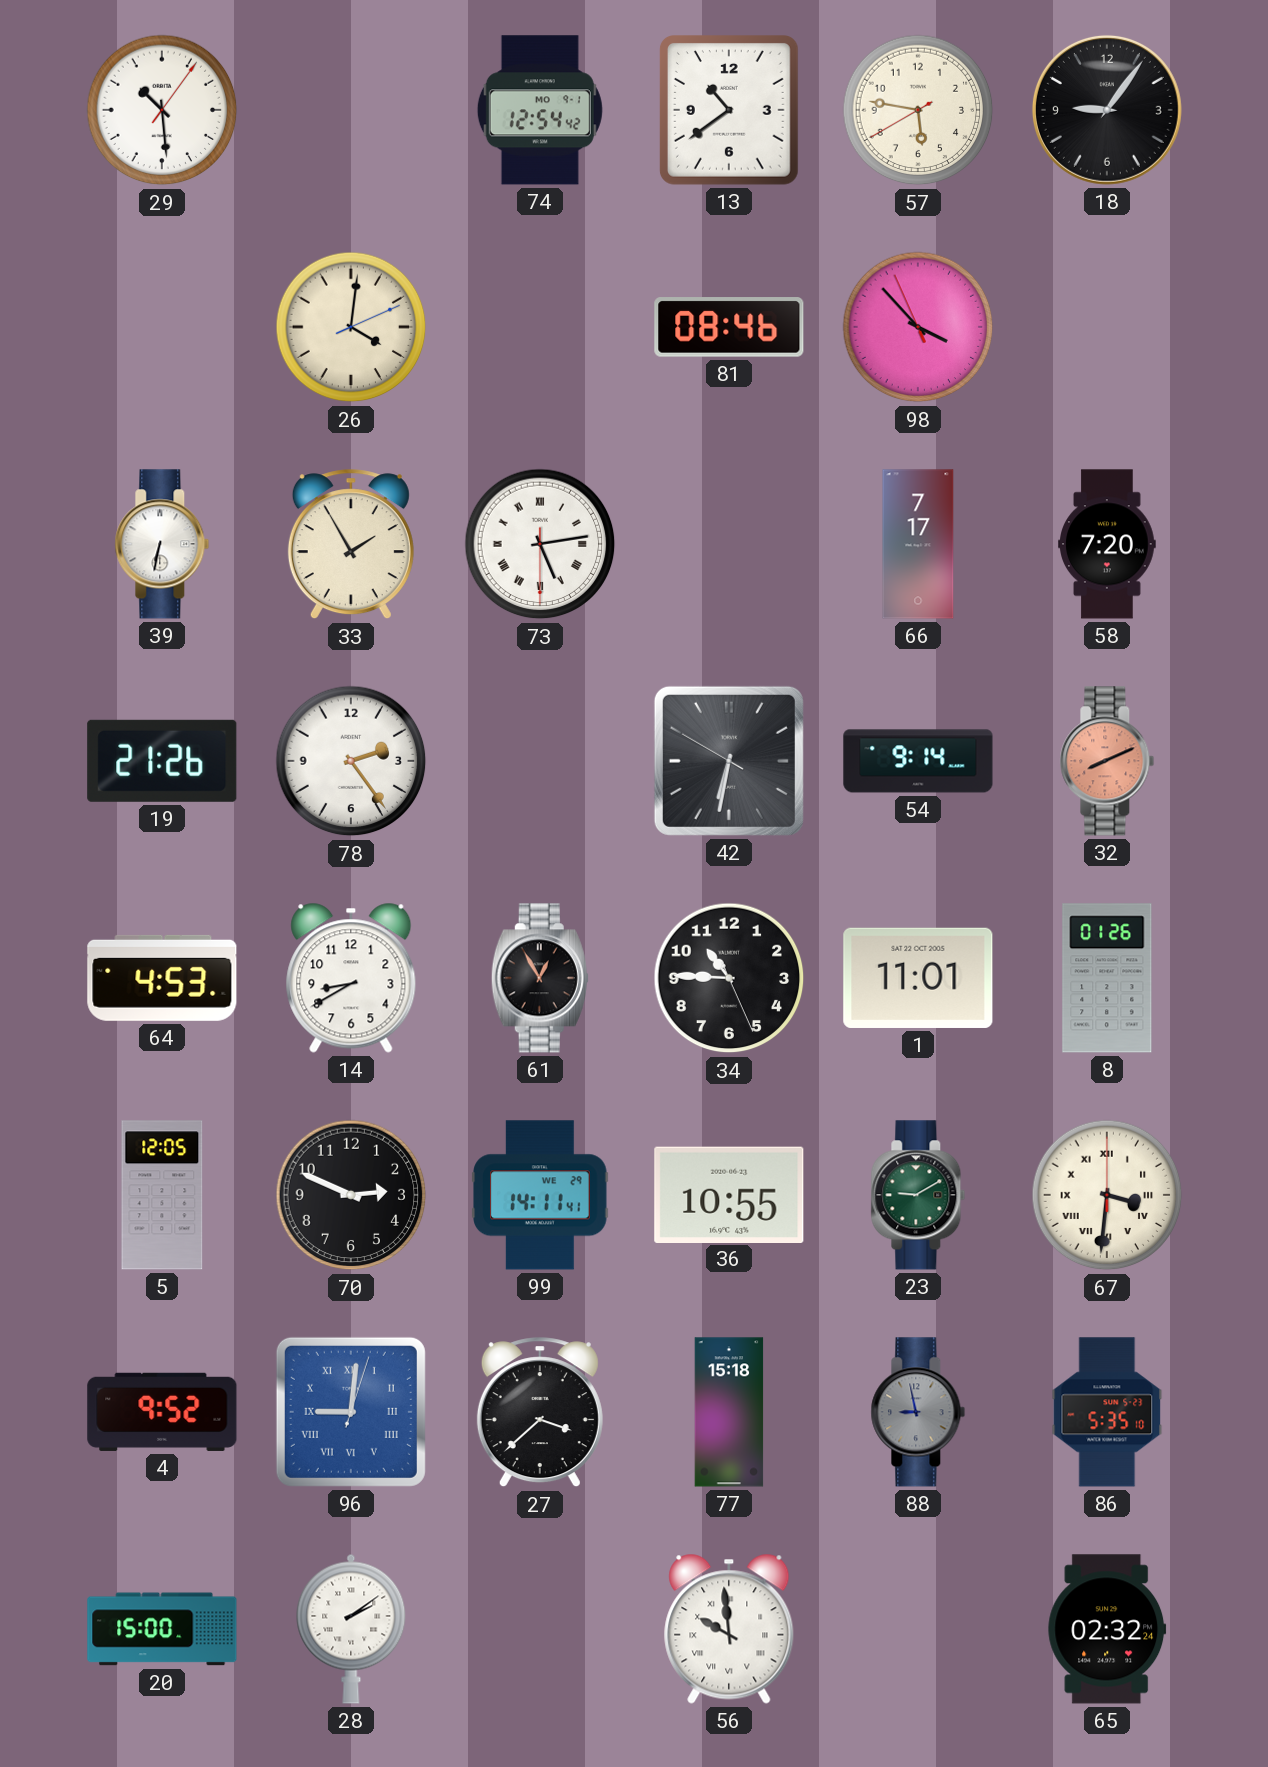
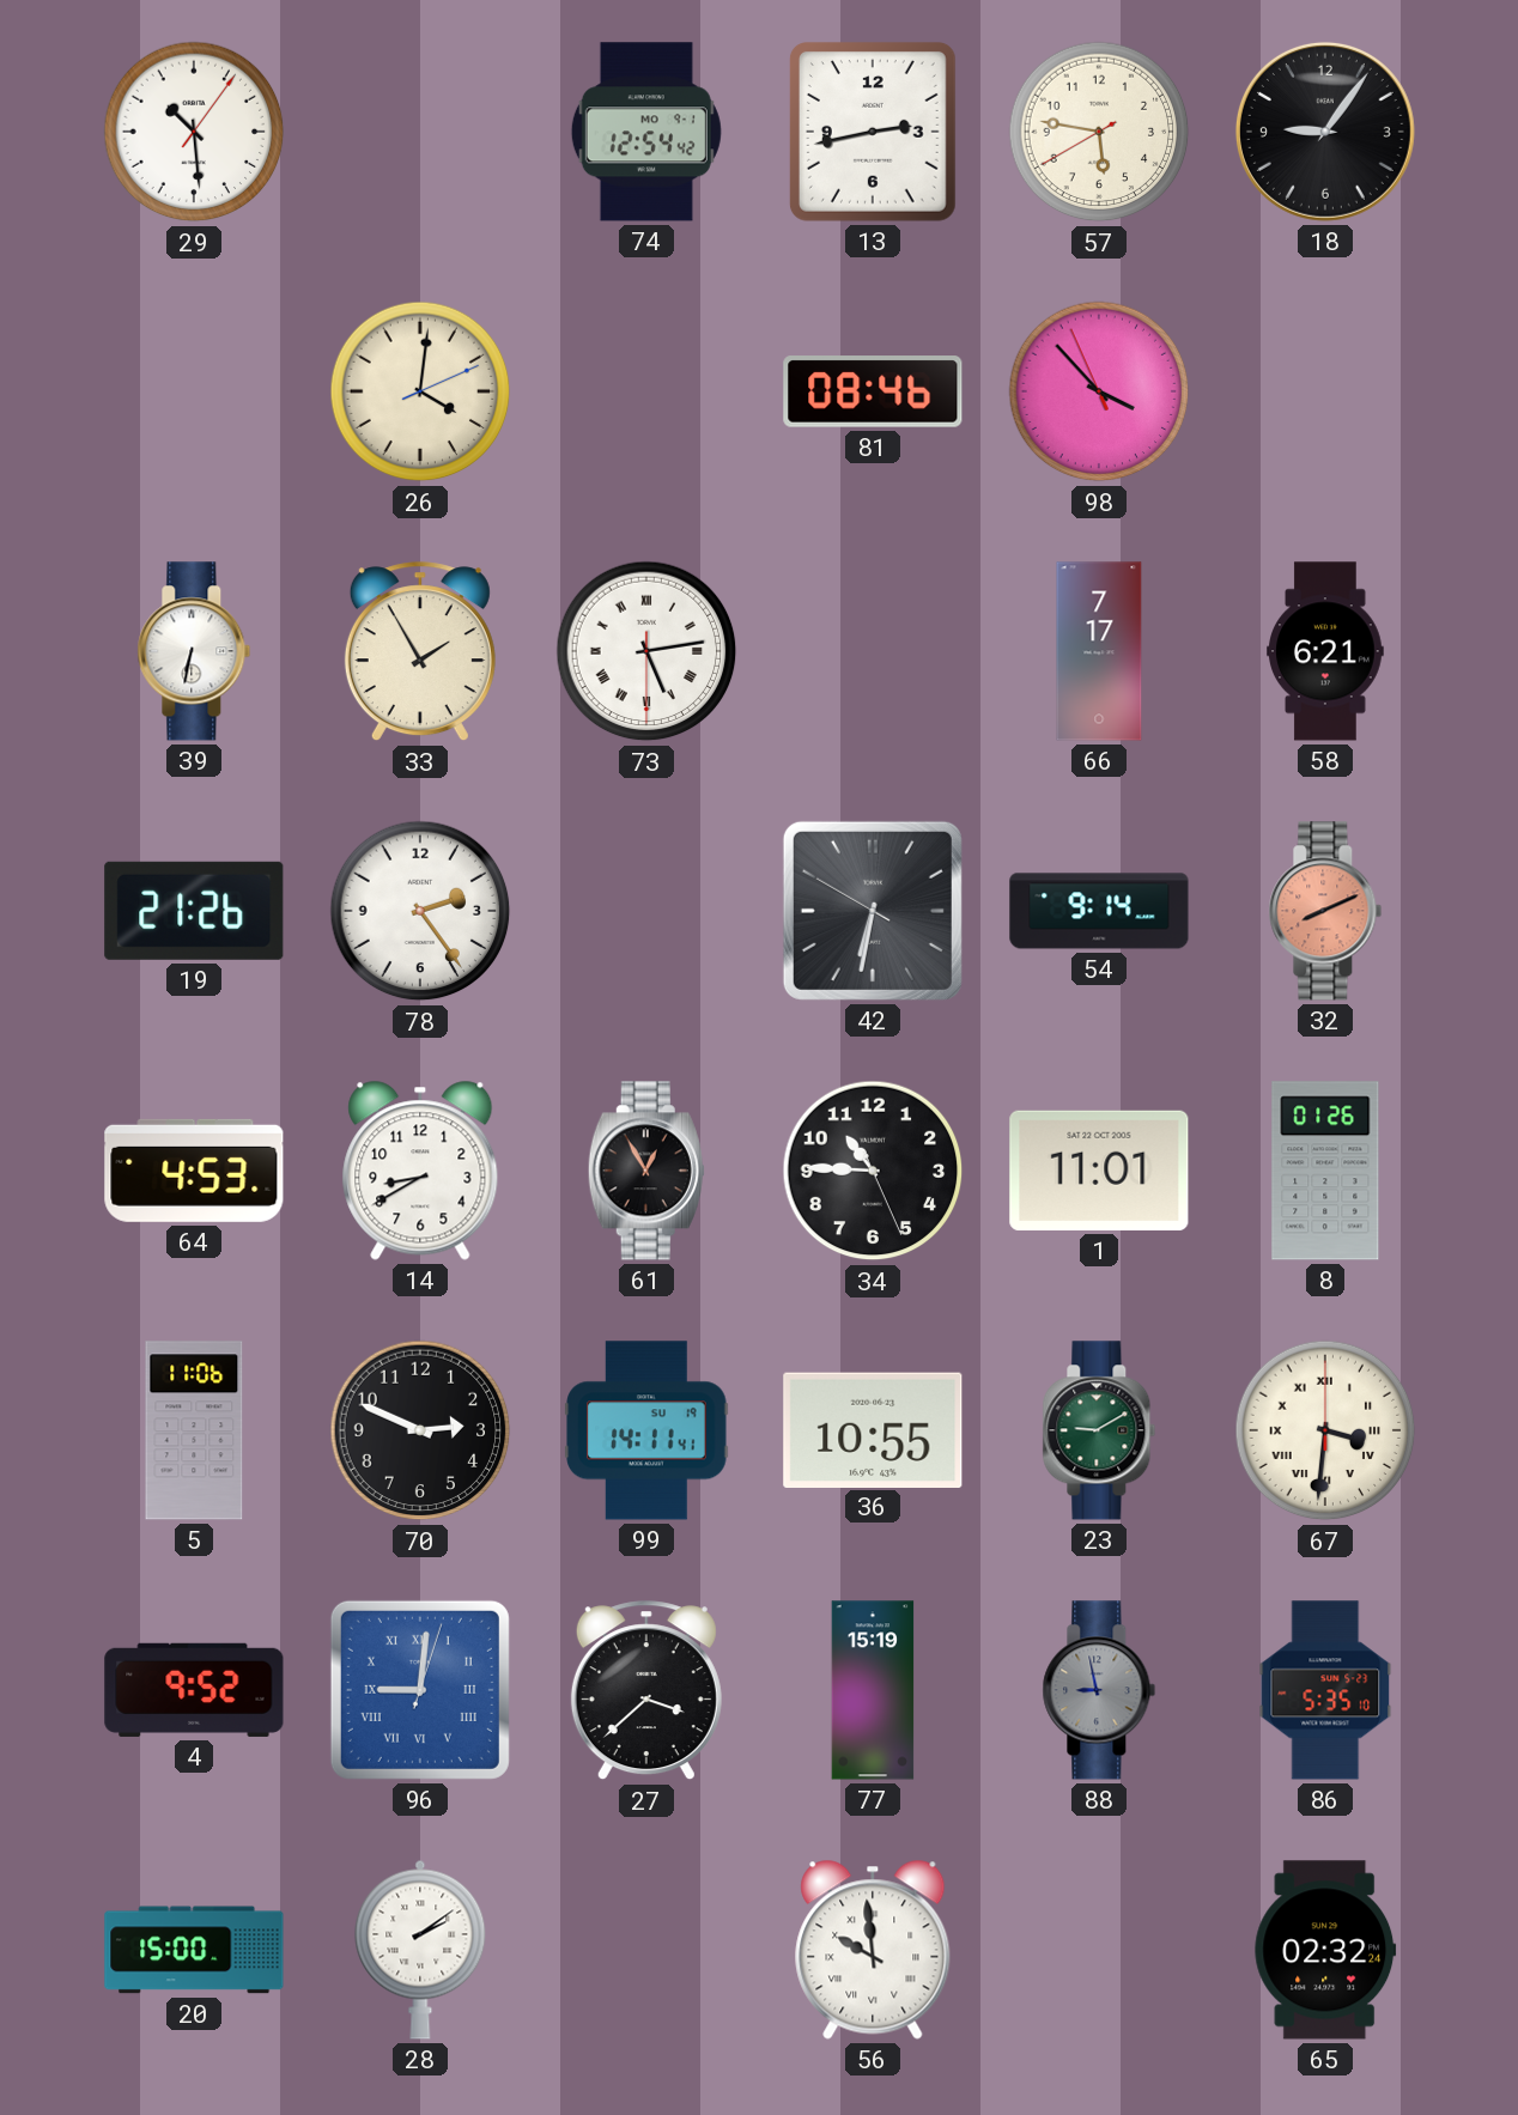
13: 10:39 -> 2:43
58: 7:20 -> 6:21
5: 12:05 -> 11:06
99 date: WE 29 -> SU 19
77: 15:18 -> 15:19
